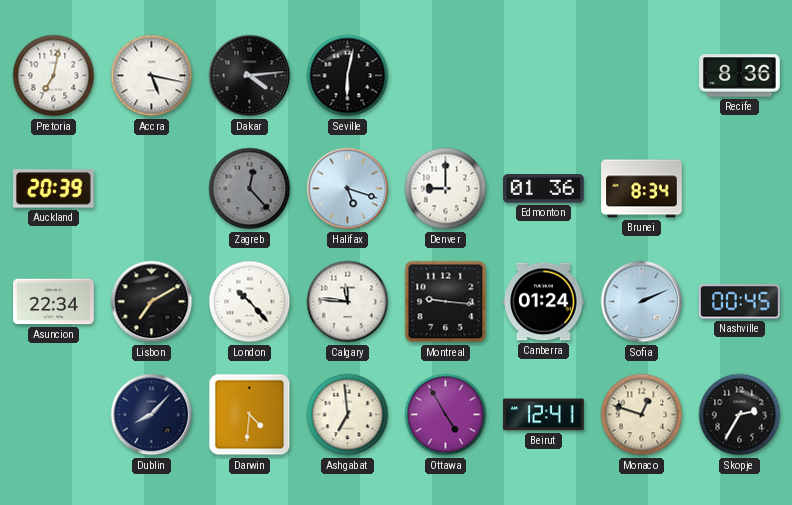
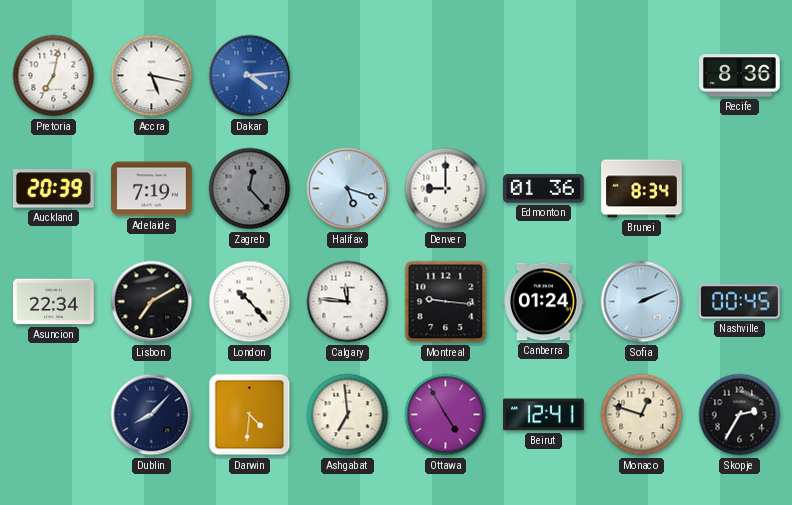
Dakar dial: black -> blue
Seville: 6:02 -> none
Adelaide: none -> 7:19
